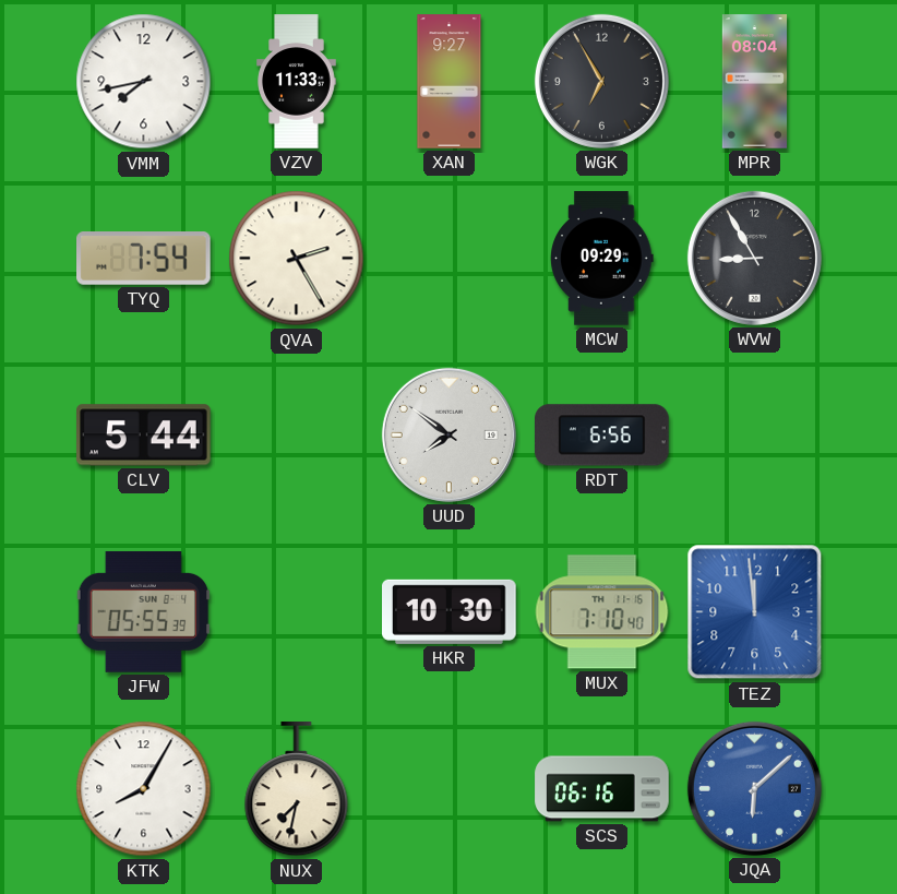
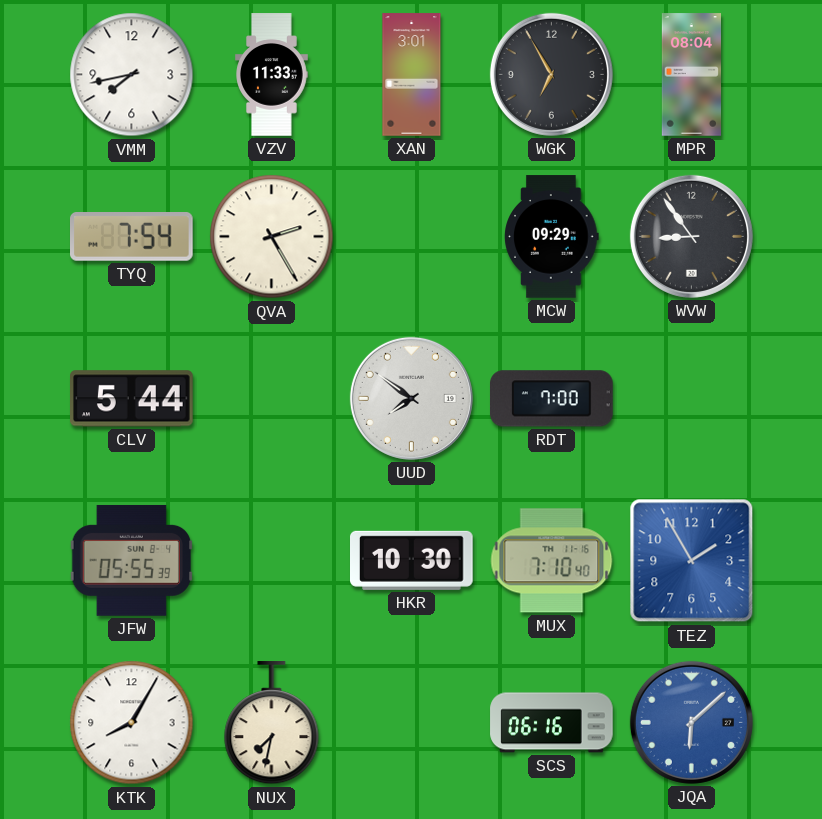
XAN: 9:27 -> 3:01
WVW: 8:55 -> 8:54
RDT: 6:56 -> 7:00
TEZ: 11:59 -> 1:55
